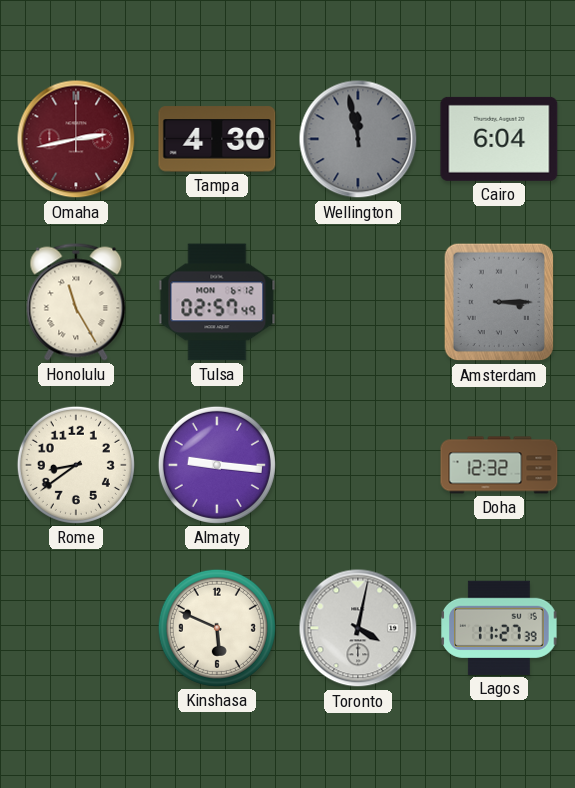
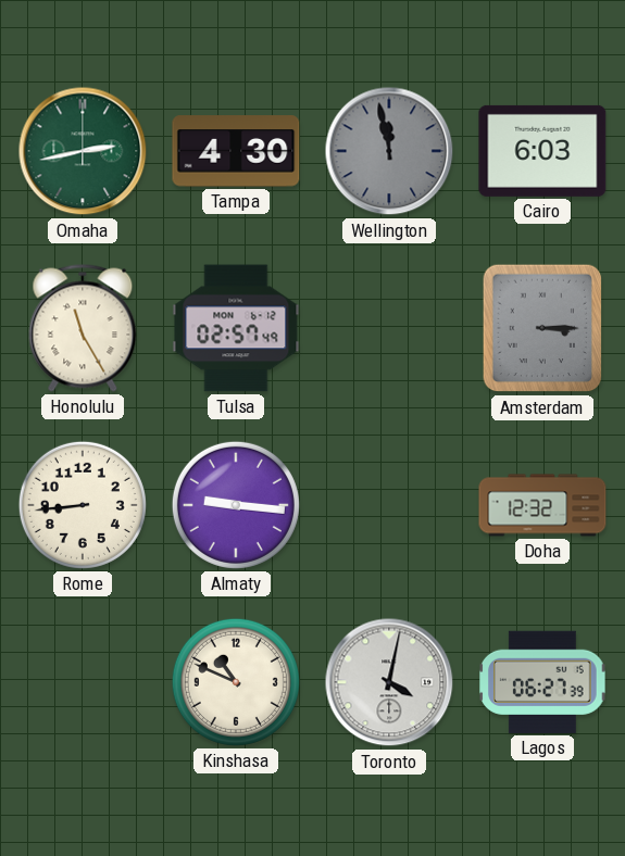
Omaha dial: burgundy -> green
Cairo: 6:04 -> 6:03
Rome: 8:39 -> 8:44
Kinshasa: 5:49 -> 10:49
Lagos: 11:27 -> 06:27
